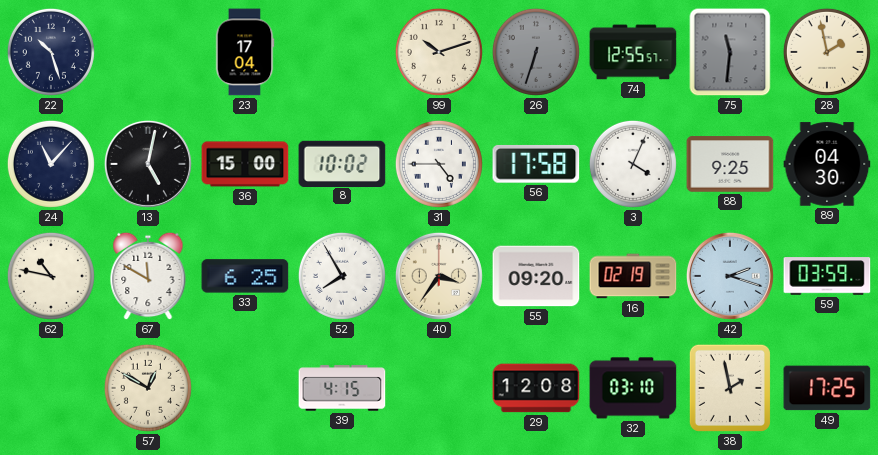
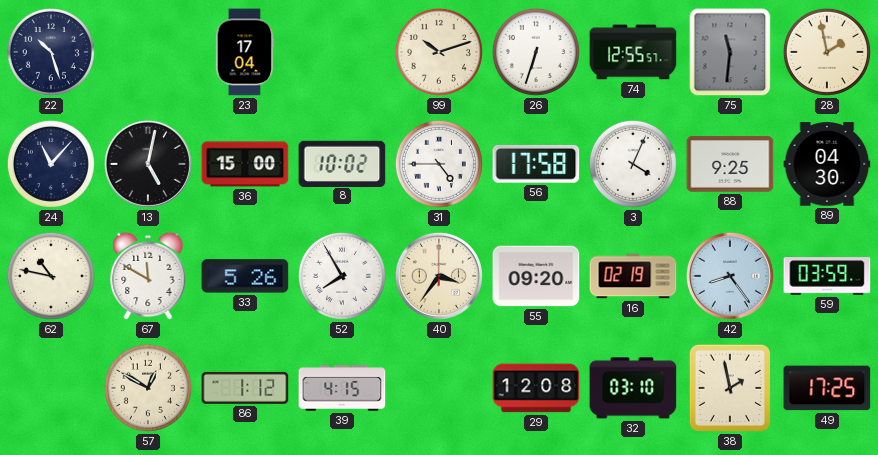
26 dial: grey -> white
33: 6:25 -> 5:26
42: 2:18 -> 8:24
86: none -> 1:12
